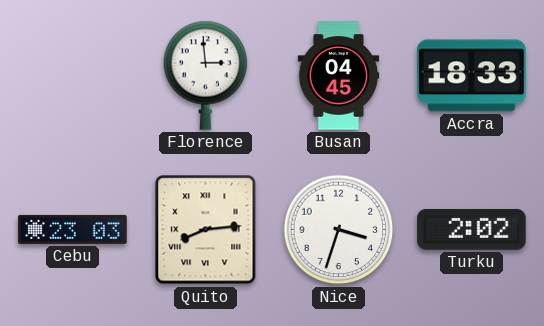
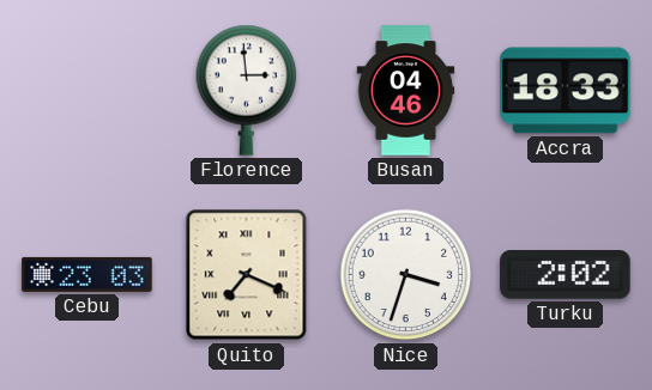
Busan: 04:45 -> 04:46
Quito: 8:14 -> 7:19
